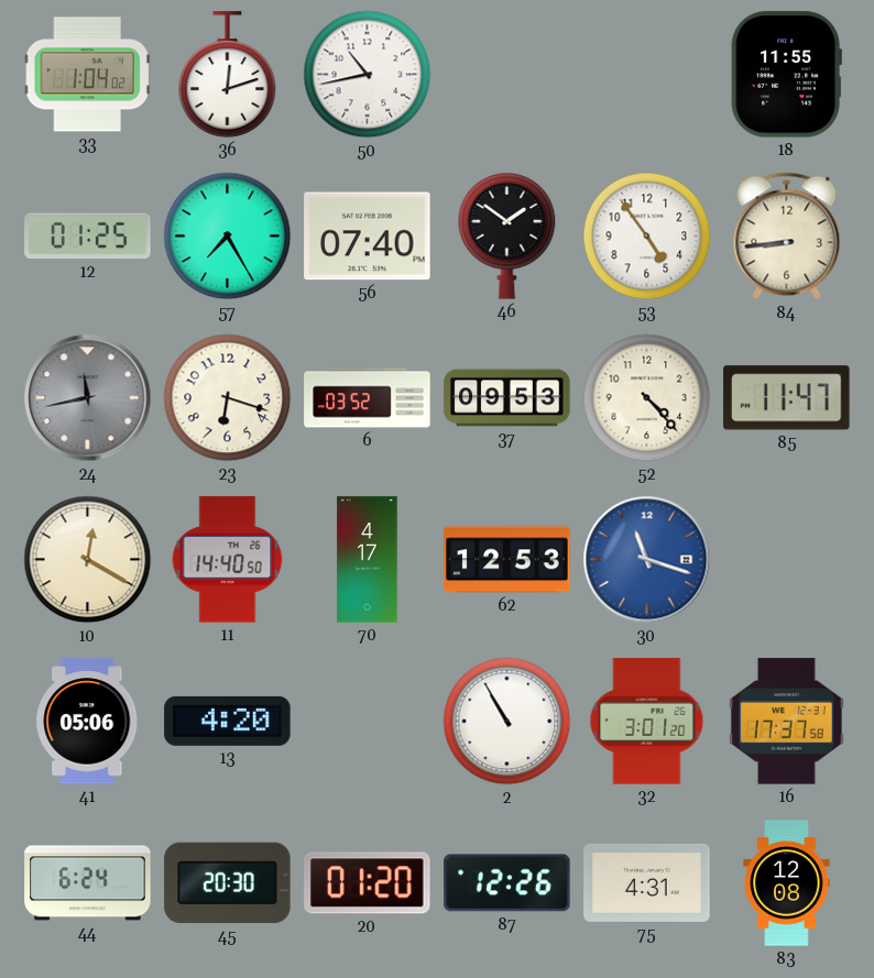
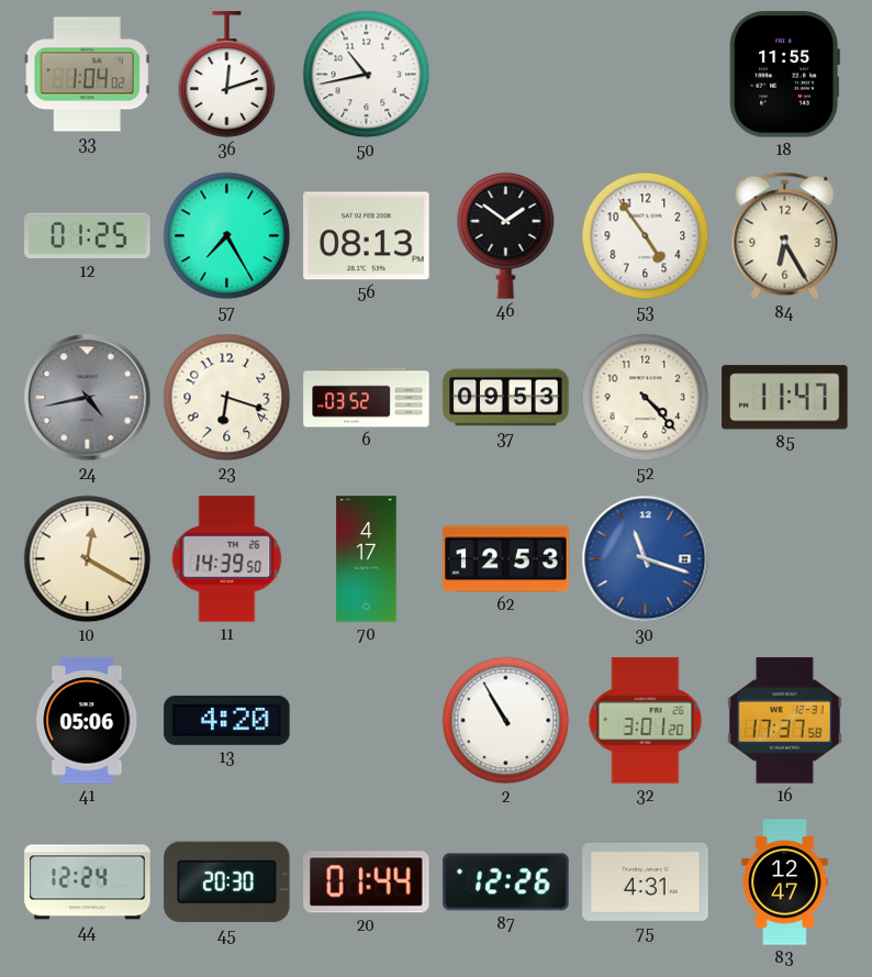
56: 07:40 -> 08:13
84: 8:44 -> 6:25
24: 11:43 -> 4:43
11: 14:40 -> 14:39
44: 6:24 -> 12:24
20: 01:20 -> 01:44
83: 12:08 -> 12:47
